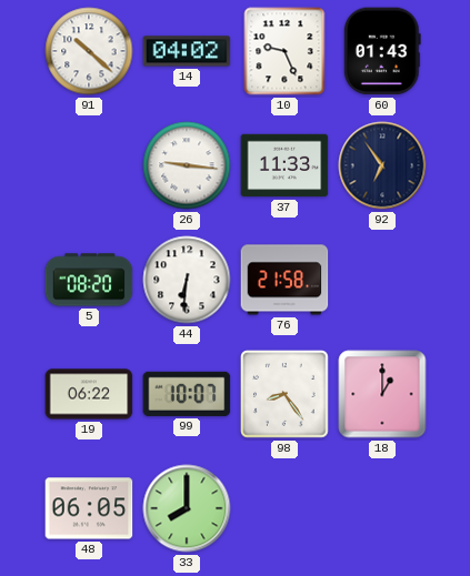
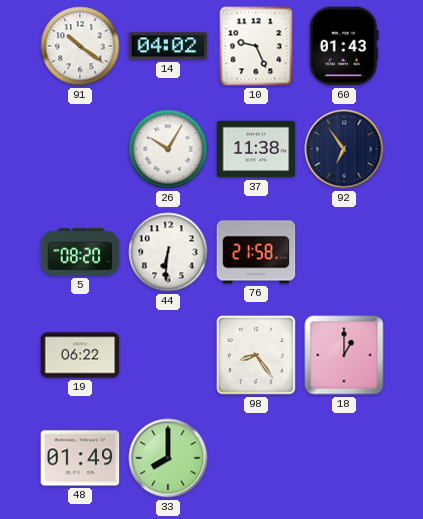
91: 10:22 -> 10:21
26: 9:16 -> 10:05
37: 11:33 -> 11:38
99: 10:07 -> none
48: 06:05 -> 01:49
